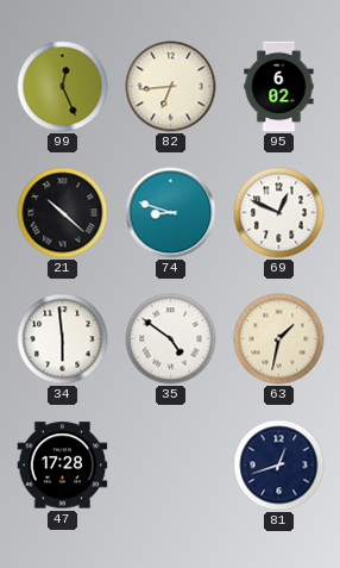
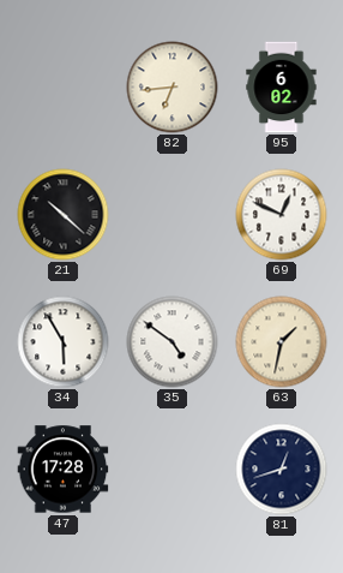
99: 12:26 -> none
74: 8:48 -> none
34: 5:59 -> 5:55
